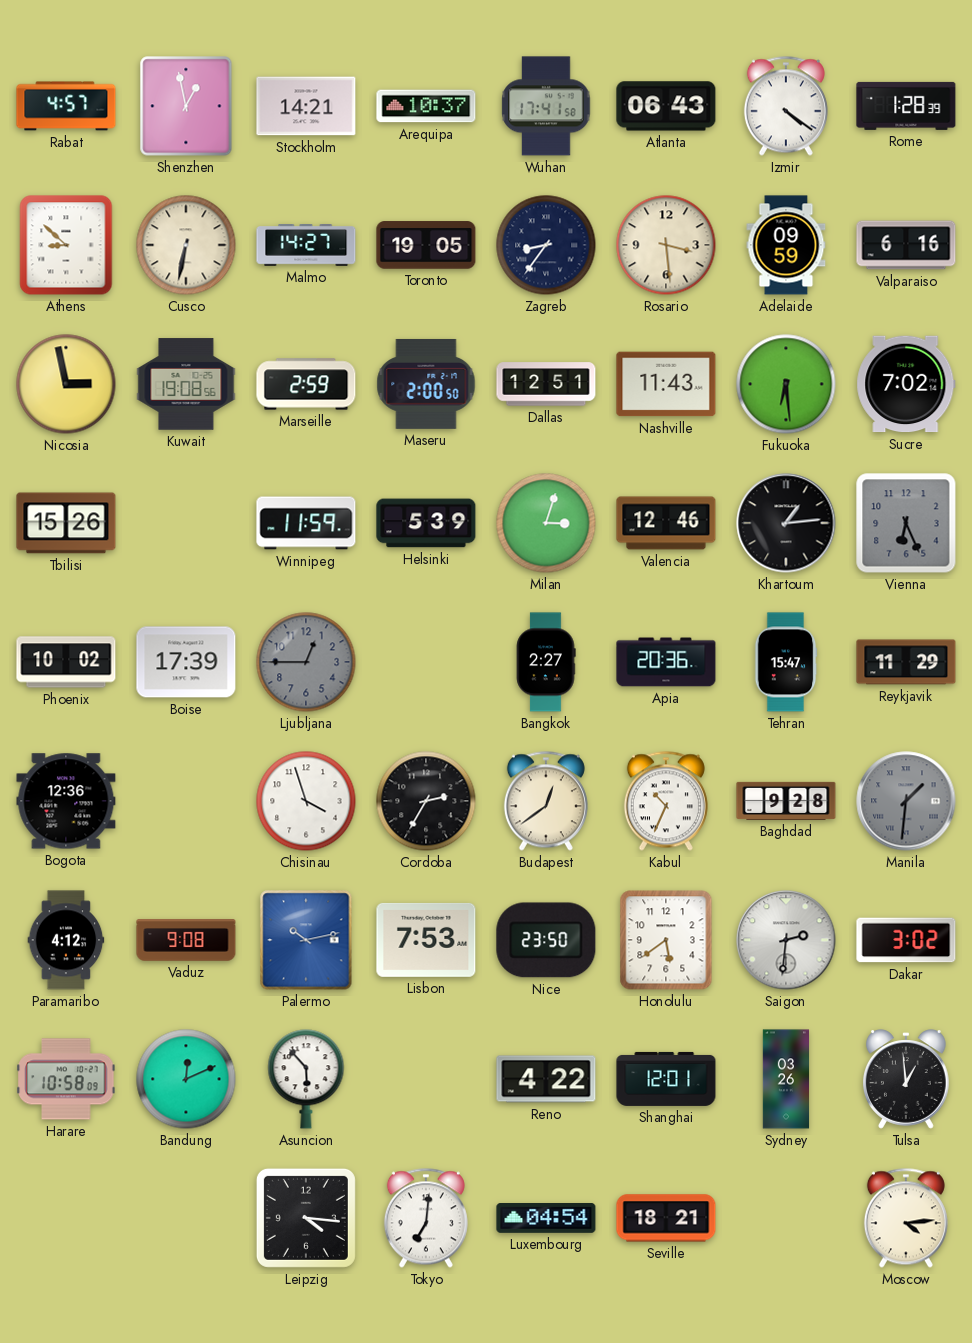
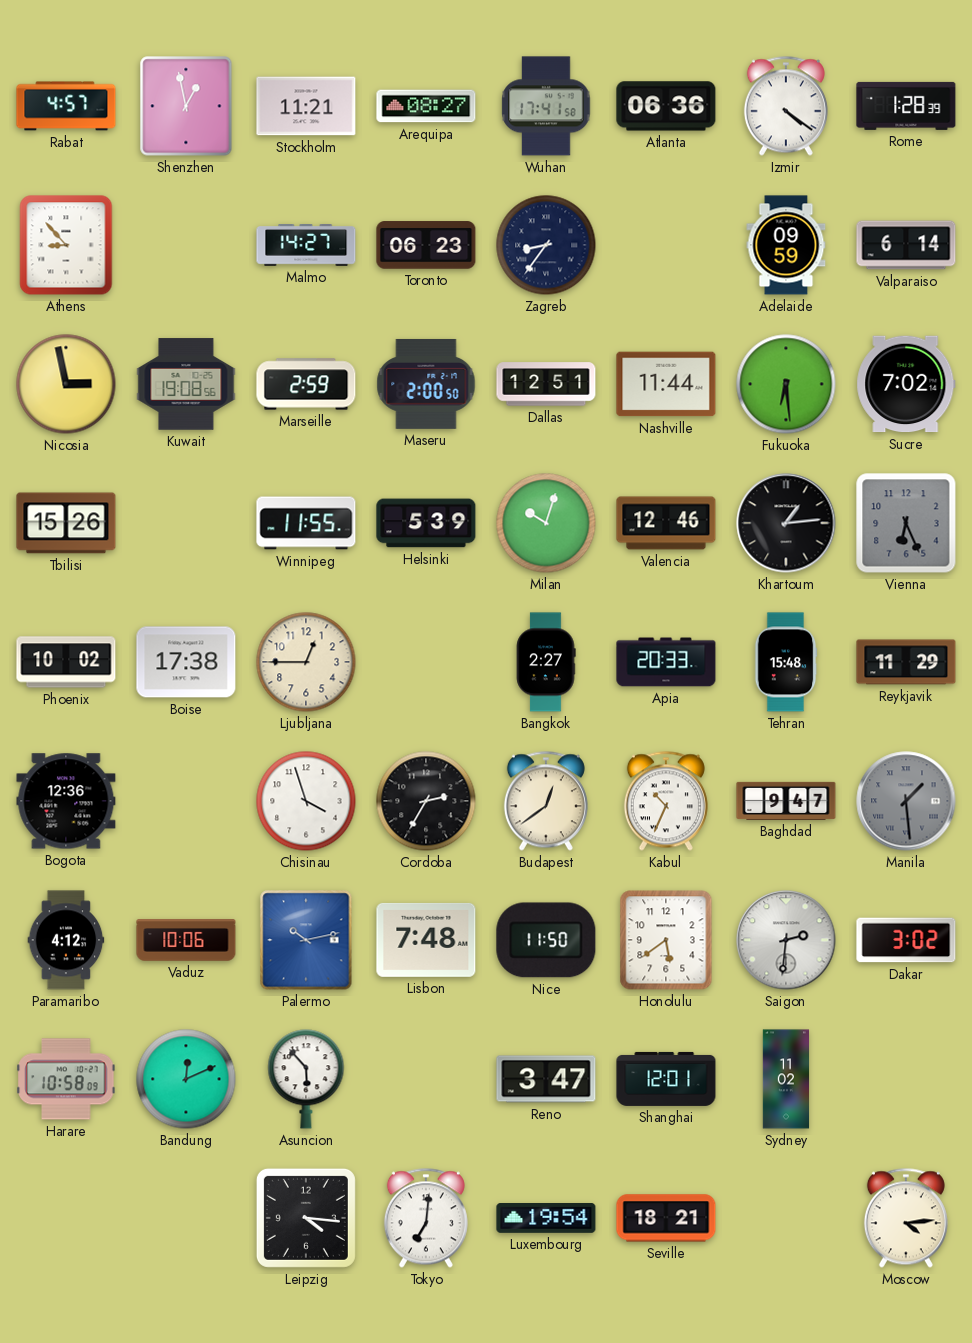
Stockholm: 14:21 -> 11:21
Arequipa: 10:37 -> 08:27
Atlanta: 06:43 -> 06:36
Athens: 8:52 -> 8:53
Cusco: 6:32 -> none
Toronto: 19:05 -> 06:23
Rosario: 3:29 -> none
Valparaiso: 6:16 -> 6:14
Nashville: 11:43 -> 11:44
Winnipeg: 11:59 -> 11:55
Milan: 3:03 -> 10:03
Boise: 17:39 -> 17:38
Ljubljana dial: grey -> cream
Apia: 20:36 -> 20:33
Tehran: 15:47 -> 15:48
Baghdad: 9:28 -> 9:47
Manila: 1:31 -> 1:29
Vaduz: 9:08 -> 10:06
Lisbon: 7:53 -> 7:48
Nice: 23:50 -> 11:50
Reno: 4:22 -> 3:47
Sydney: 03:26 -> 11:02
Tulsa: 12:59 -> none
Luxembourg: 04:54 -> 19:54
